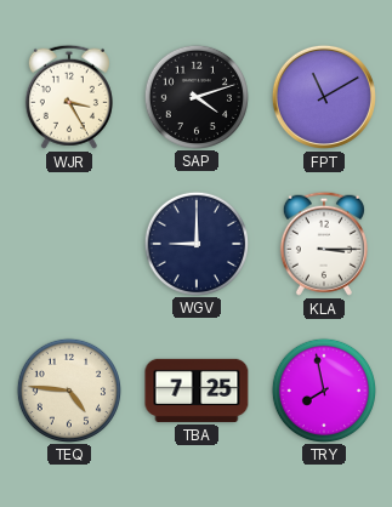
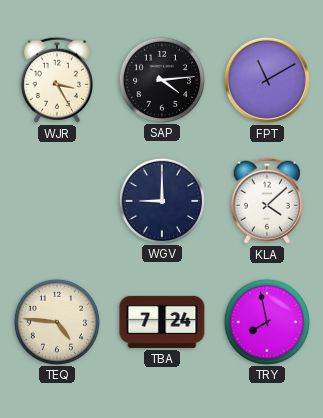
SAP: 4:12 -> 4:14
KLA: 3:15 -> 4:08
TBA: 7:25 -> 7:24
